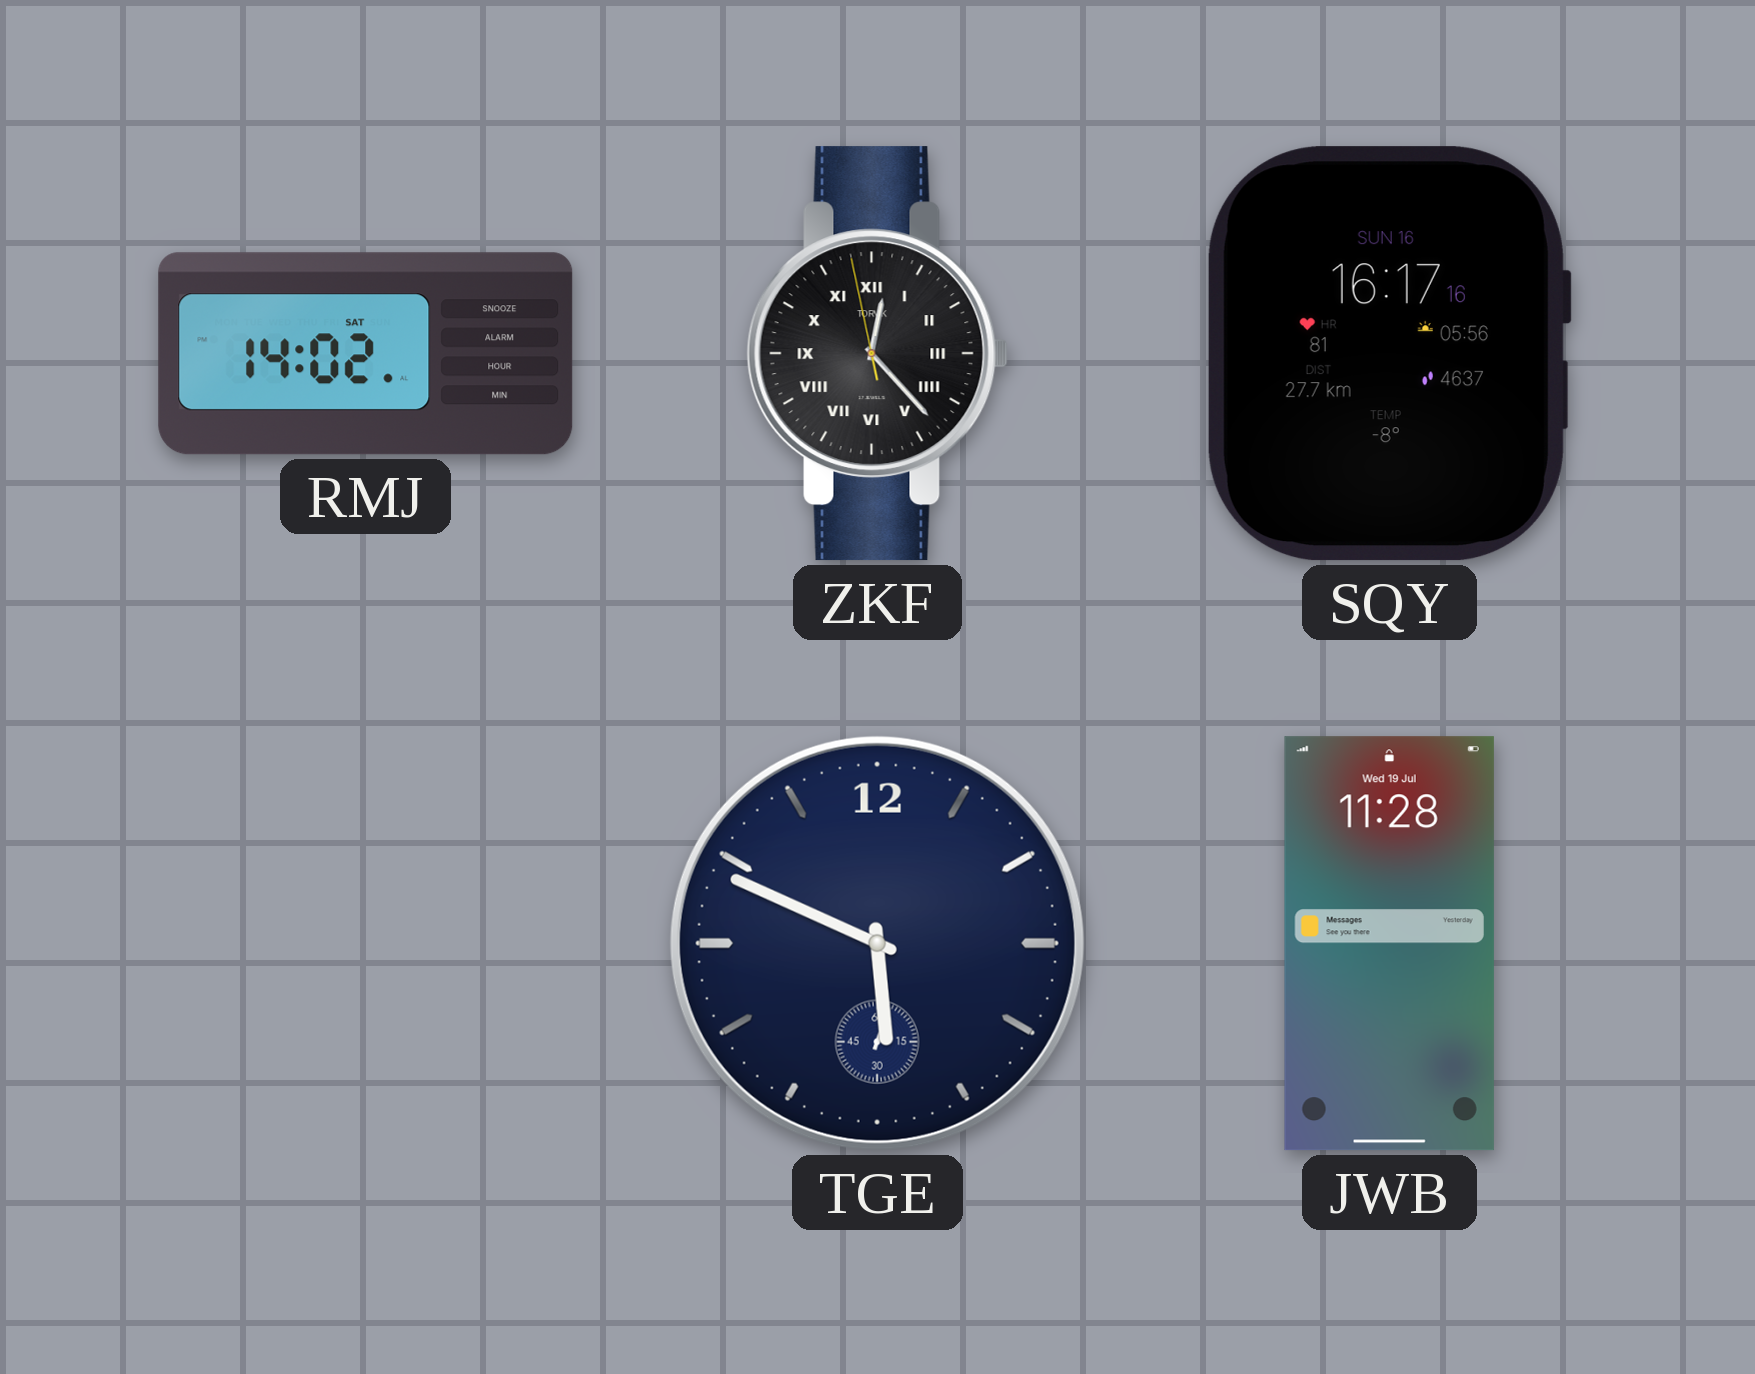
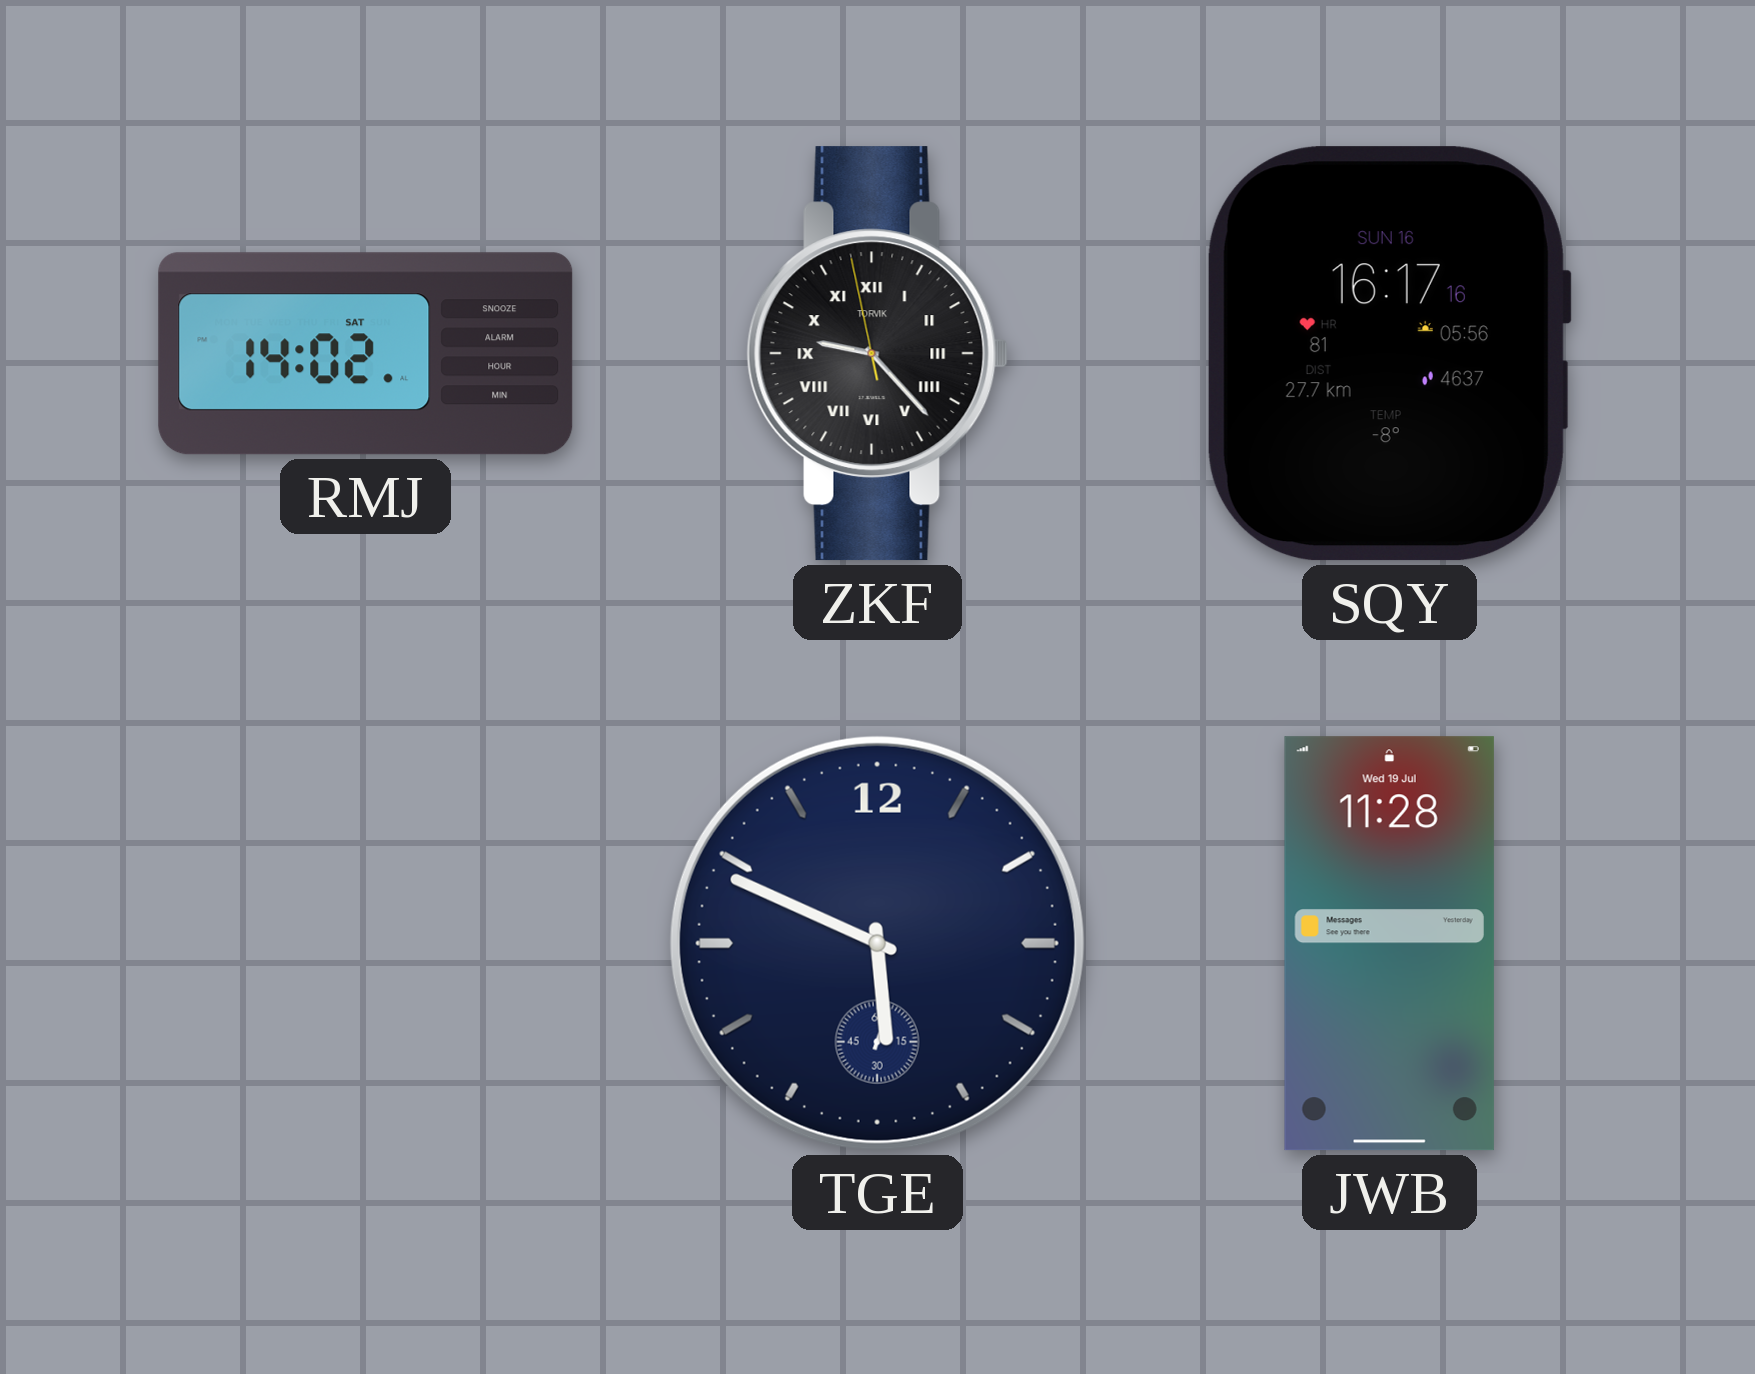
ZKF: 12:22 -> 9:22
